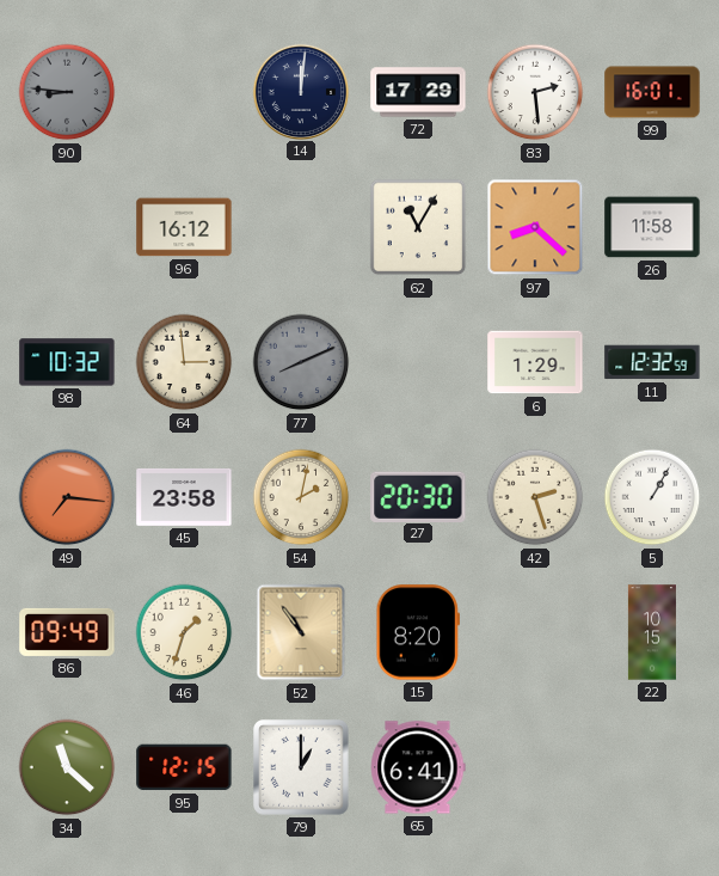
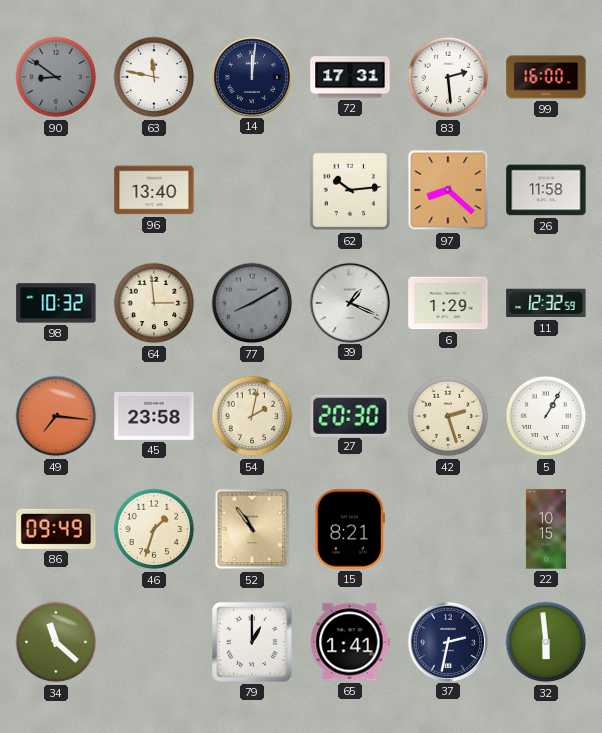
90: 8:46 -> 8:51
63: none -> 11:47
72: 17:29 -> 17:31
99: 16:01 -> 16:00
96: 16:12 -> 13:40
62: 11:05 -> 10:14
77: 8:11 -> 8:10
39: none -> 1:19
15: 8:20 -> 8:21
95: 12:15 -> none
65: 6:41 -> 1:41
37: none -> 2:32
32: none -> 5:59
